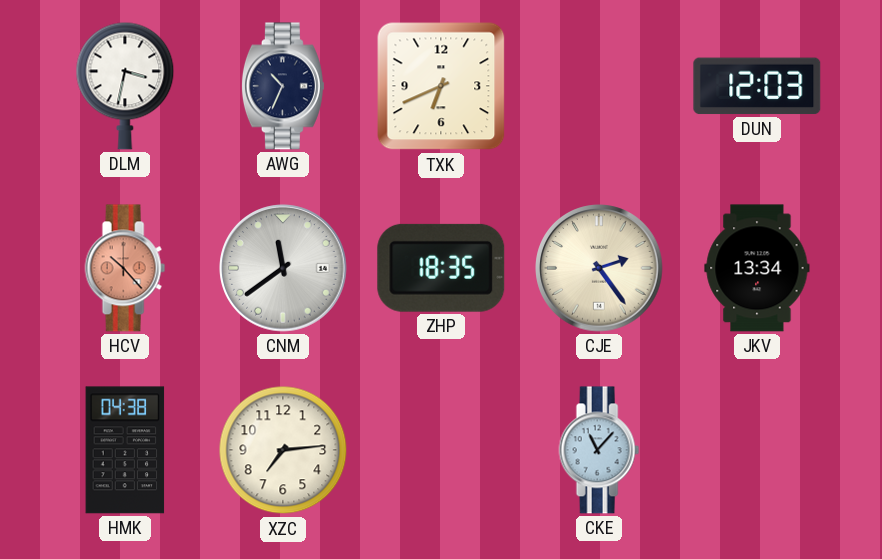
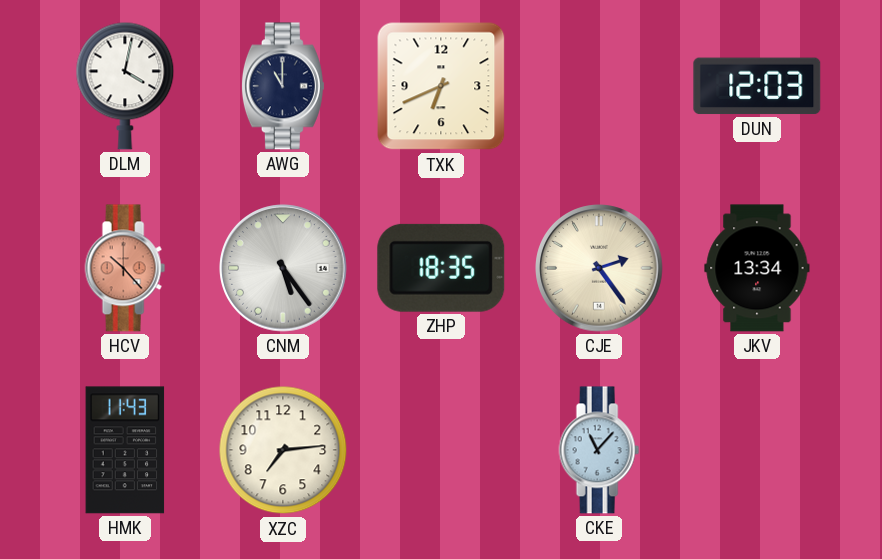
DLM: 3:32 -> 4:02
AWG: 10:34 -> 11:00
CNM: 11:39 -> 5:24
HMK: 04:38 -> 11:43
